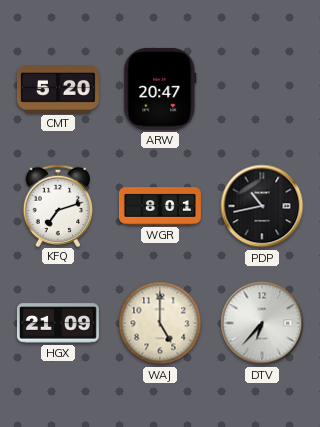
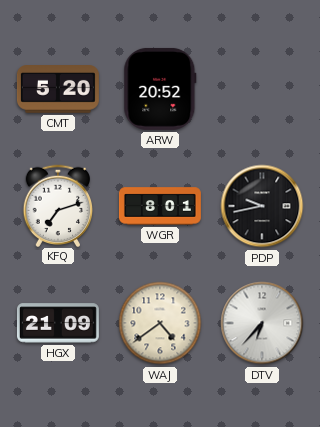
ARW: 20:47 -> 20:52
PDP: 10:43 -> 9:43
WAJ: 5:00 -> 4:39
